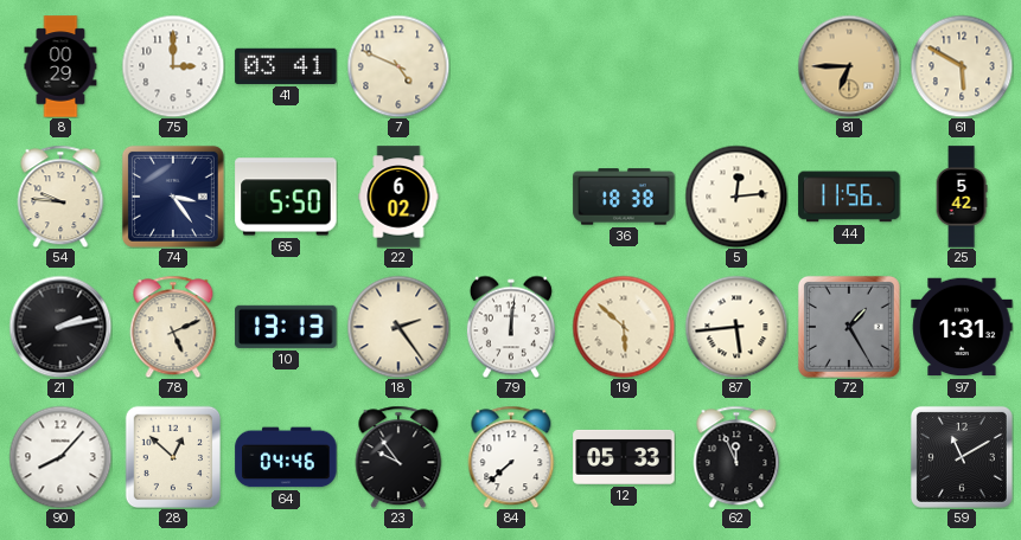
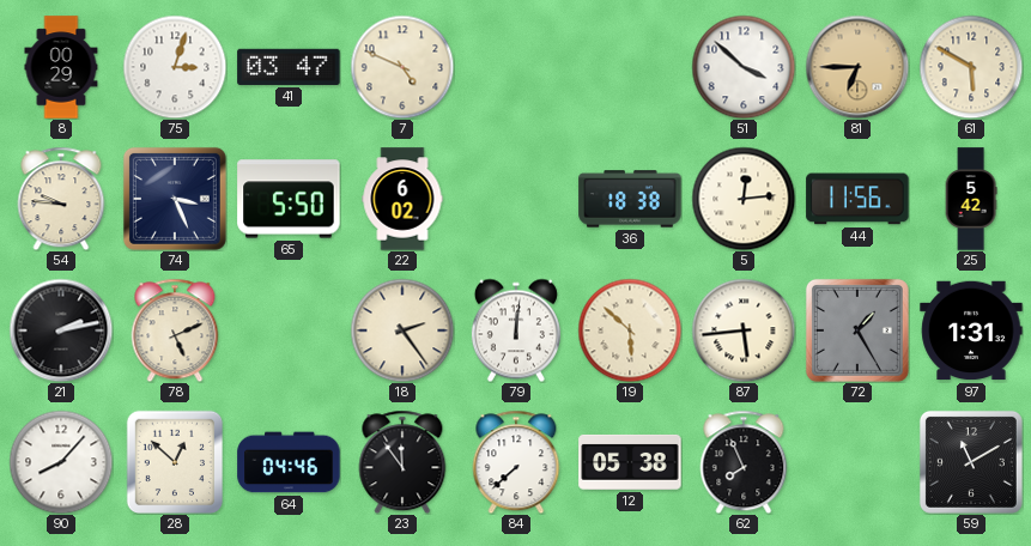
75: 3:00 -> 3:03
41: 03:41 -> 03:47
51: none -> 3:52
74: 3:24 -> 3:26
10: 13:13 -> none
23: 9:54 -> 11:54
12: 05:33 -> 05:38
62: 11:56 -> 7:56
